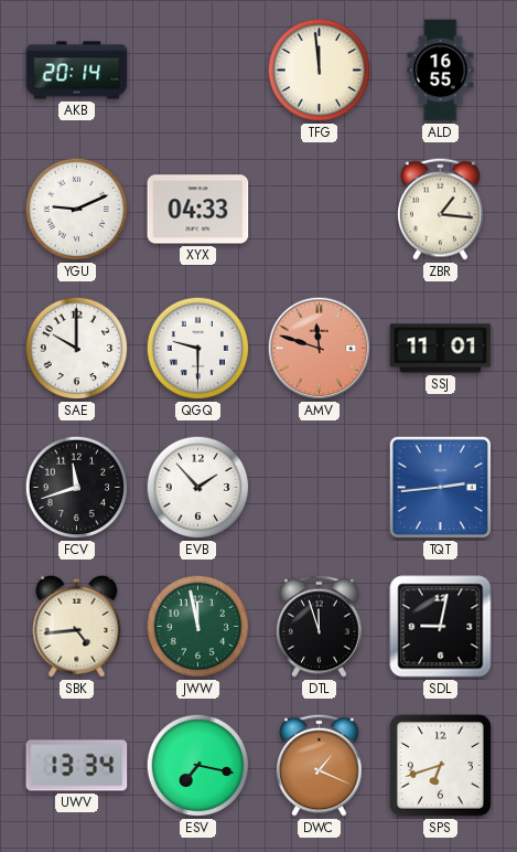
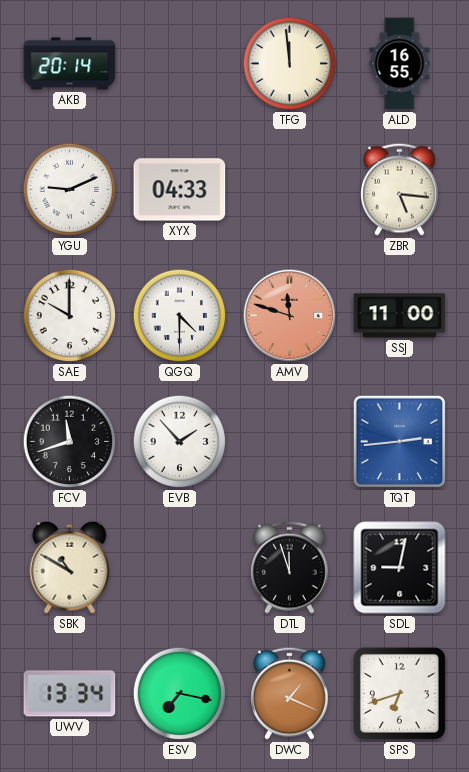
ZBR: 1:16 -> 5:16
QGQ: 9:30 -> 4:30
SSJ: 11:01 -> 11:00
SBK: 4:44 -> 10:50
JWW: 11:58 -> none
